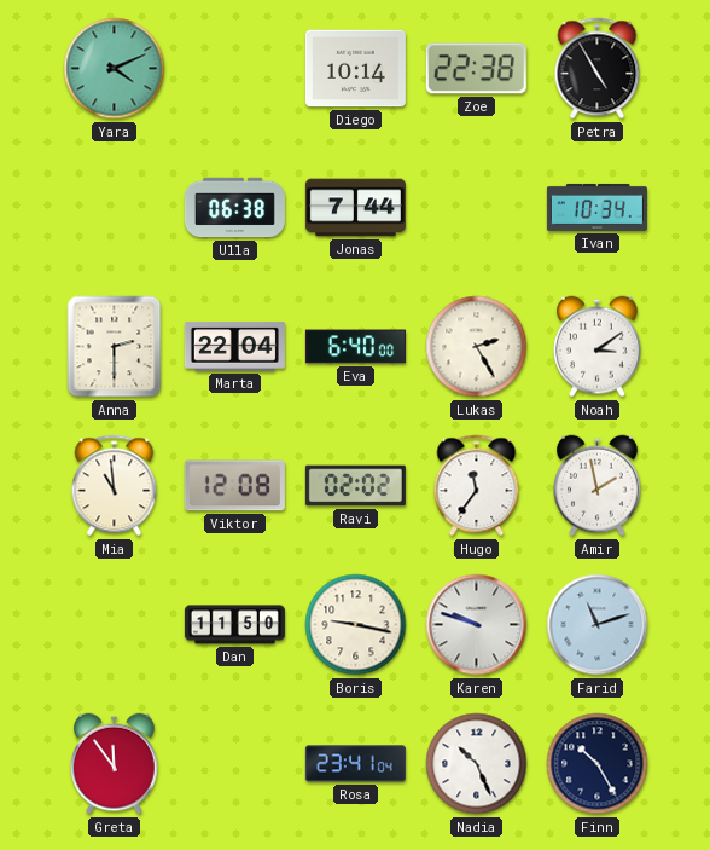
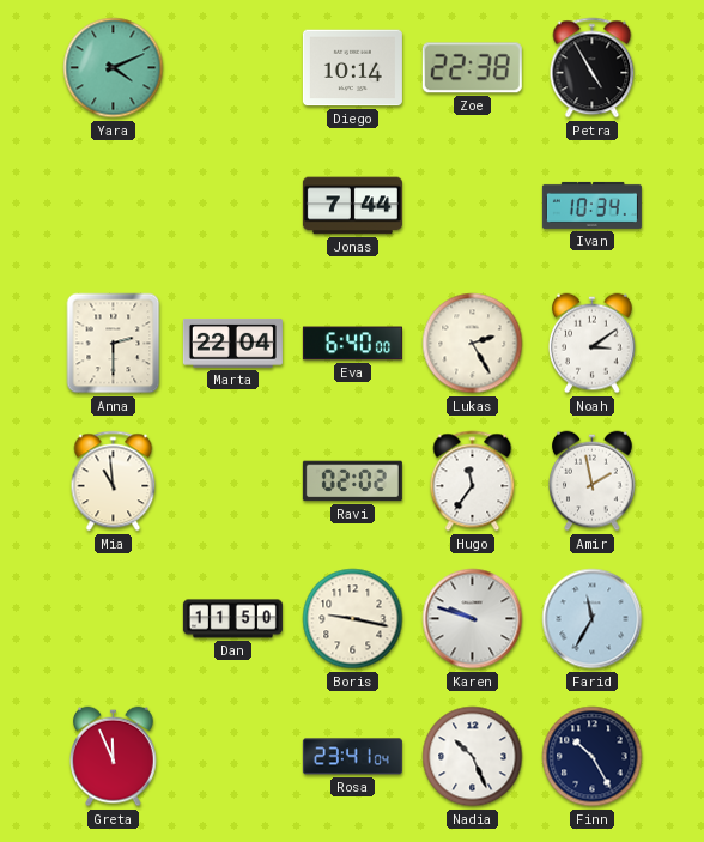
Ulla: 06:38 -> none
Viktor: 12:08 -> none
Farid: 11:12 -> 11:35
Greta: 11:54 -> 11:56
